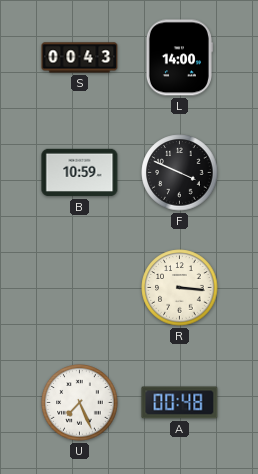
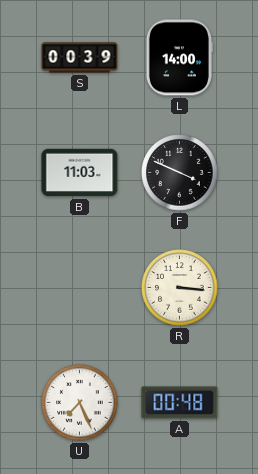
S: 00:43 -> 00:39
B: 10:59 -> 11:03
